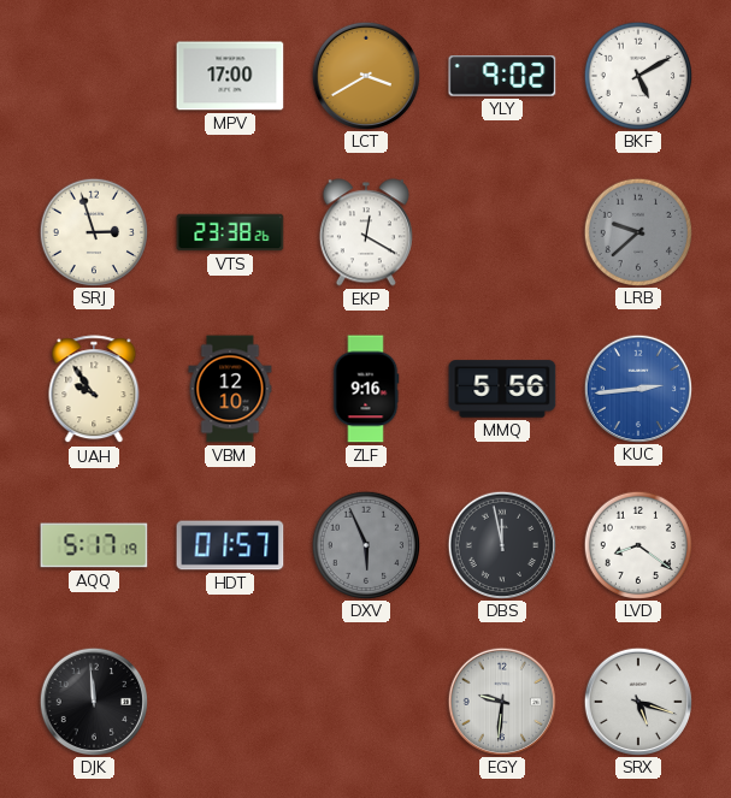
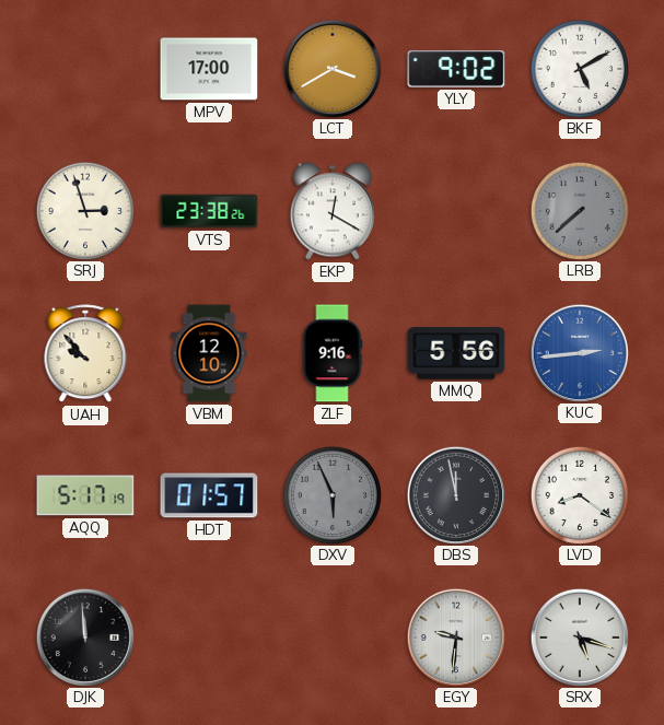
LRB: 9:38 -> 7:38
UAH: 9:54 -> 9:53
